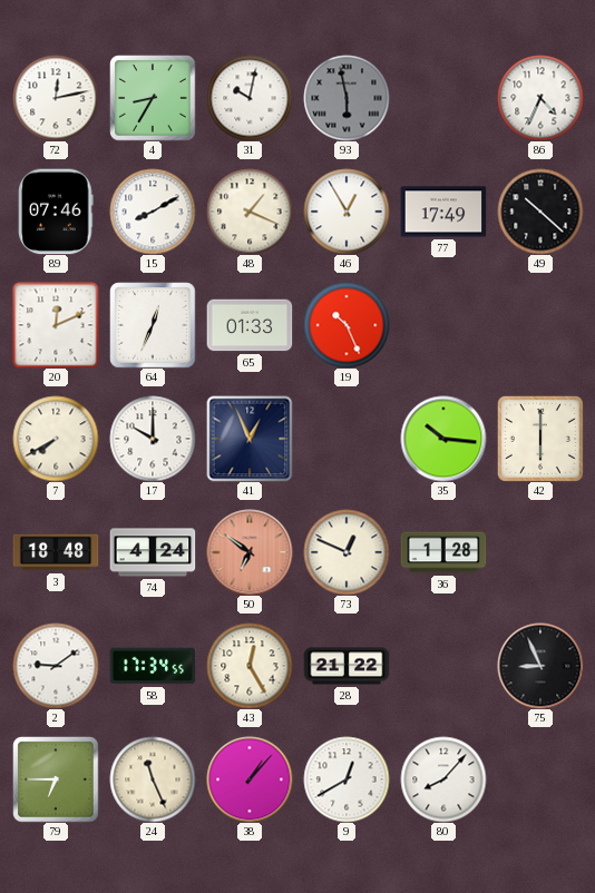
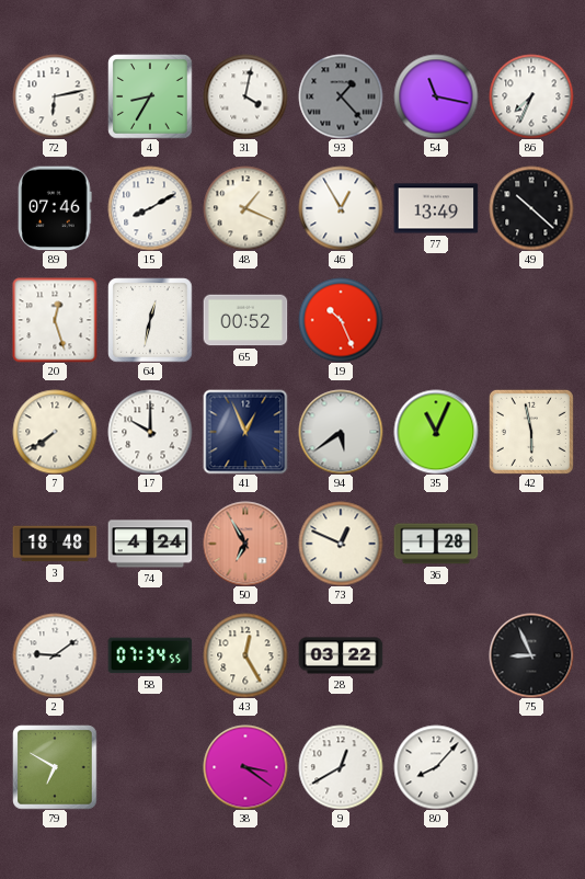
72: 12:13 -> 6:13
31: 10:02 -> 4:02
93: 5:58 -> 1:23
54: none -> 11:17
86: 4:34 -> 7:34
77: 17:49 -> 13:49
20: 12:11 -> 12:27
64: 12:34 -> 12:32
65: 01:33 -> 00:52
7: 7:40 -> 7:39
94: none -> 5:39
35: 10:16 -> 11:04
42: 6:00 -> 5:58
50: 6:51 -> 6:55
58: 17:34 -> 07:34
28: 21:22 -> 03:22
79: 6:45 -> 6:50
24: 11:26 -> none
38: 1:07 -> 3:21
